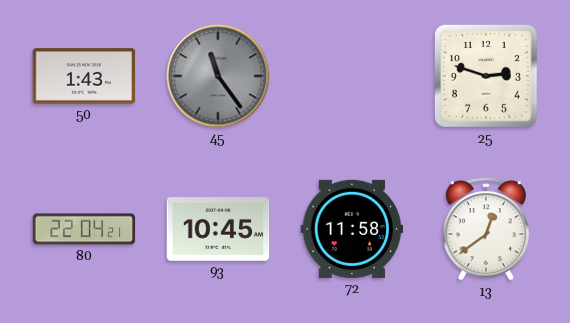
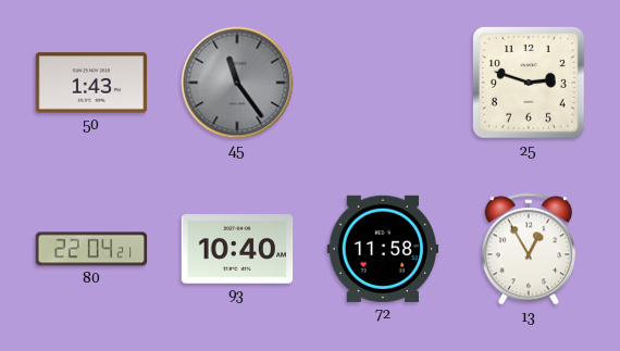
93: 10:45 -> 10:40
13: 12:39 -> 12:55
